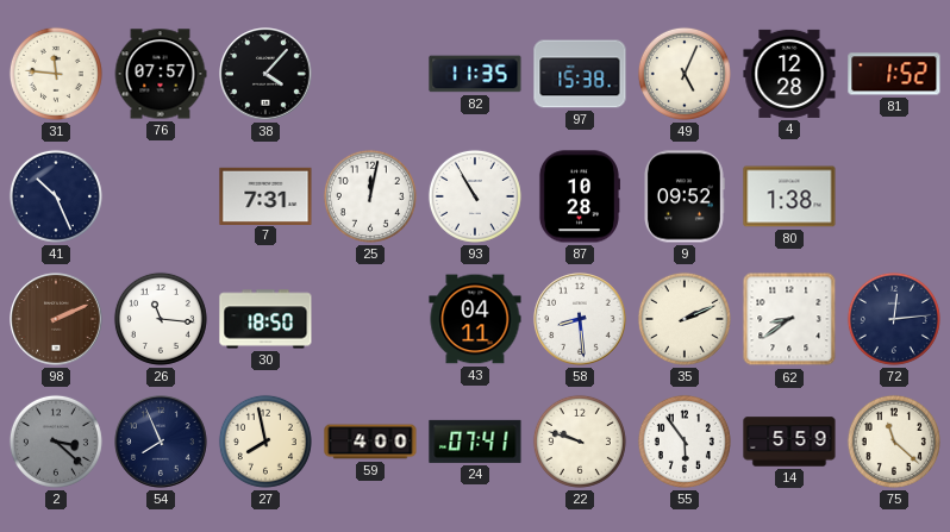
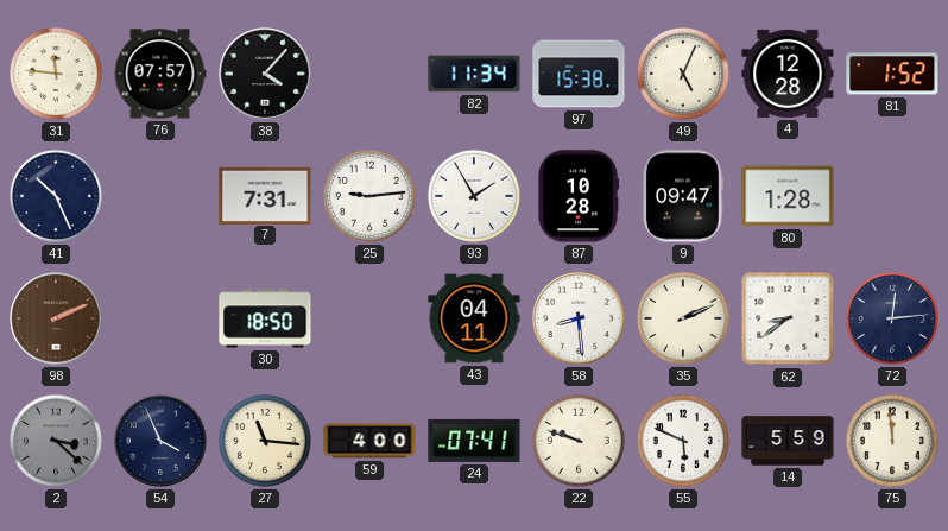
82: 11:35 -> 11:34
25: 12:02 -> 9:14
93: 10:55 -> 1:55
9: 09:52 -> 09:47
80: 1:38 -> 1:28
26: 11:16 -> none
54: 7:56 -> 3:56
27: 7:58 -> 11:16
55: 5:54 -> 5:49
75: 11:22 -> 11:59
